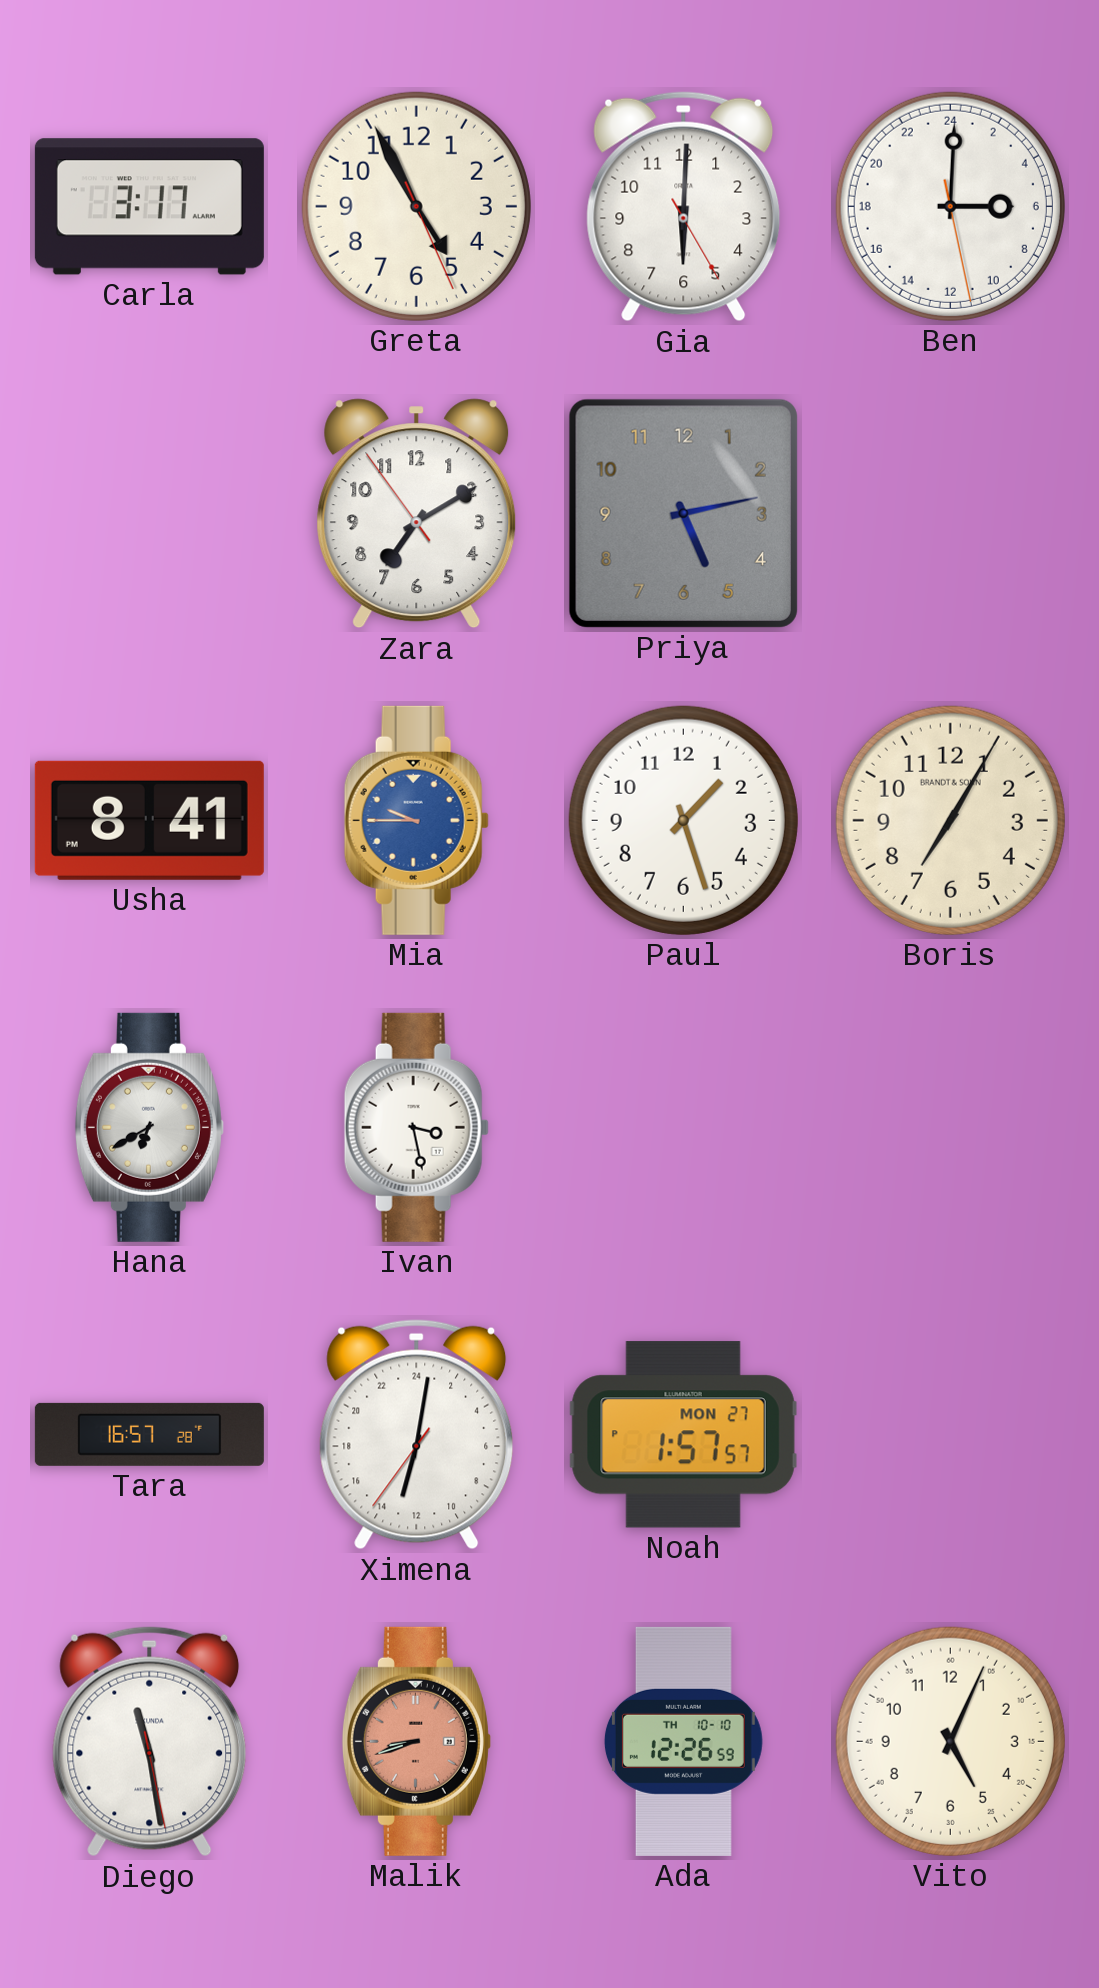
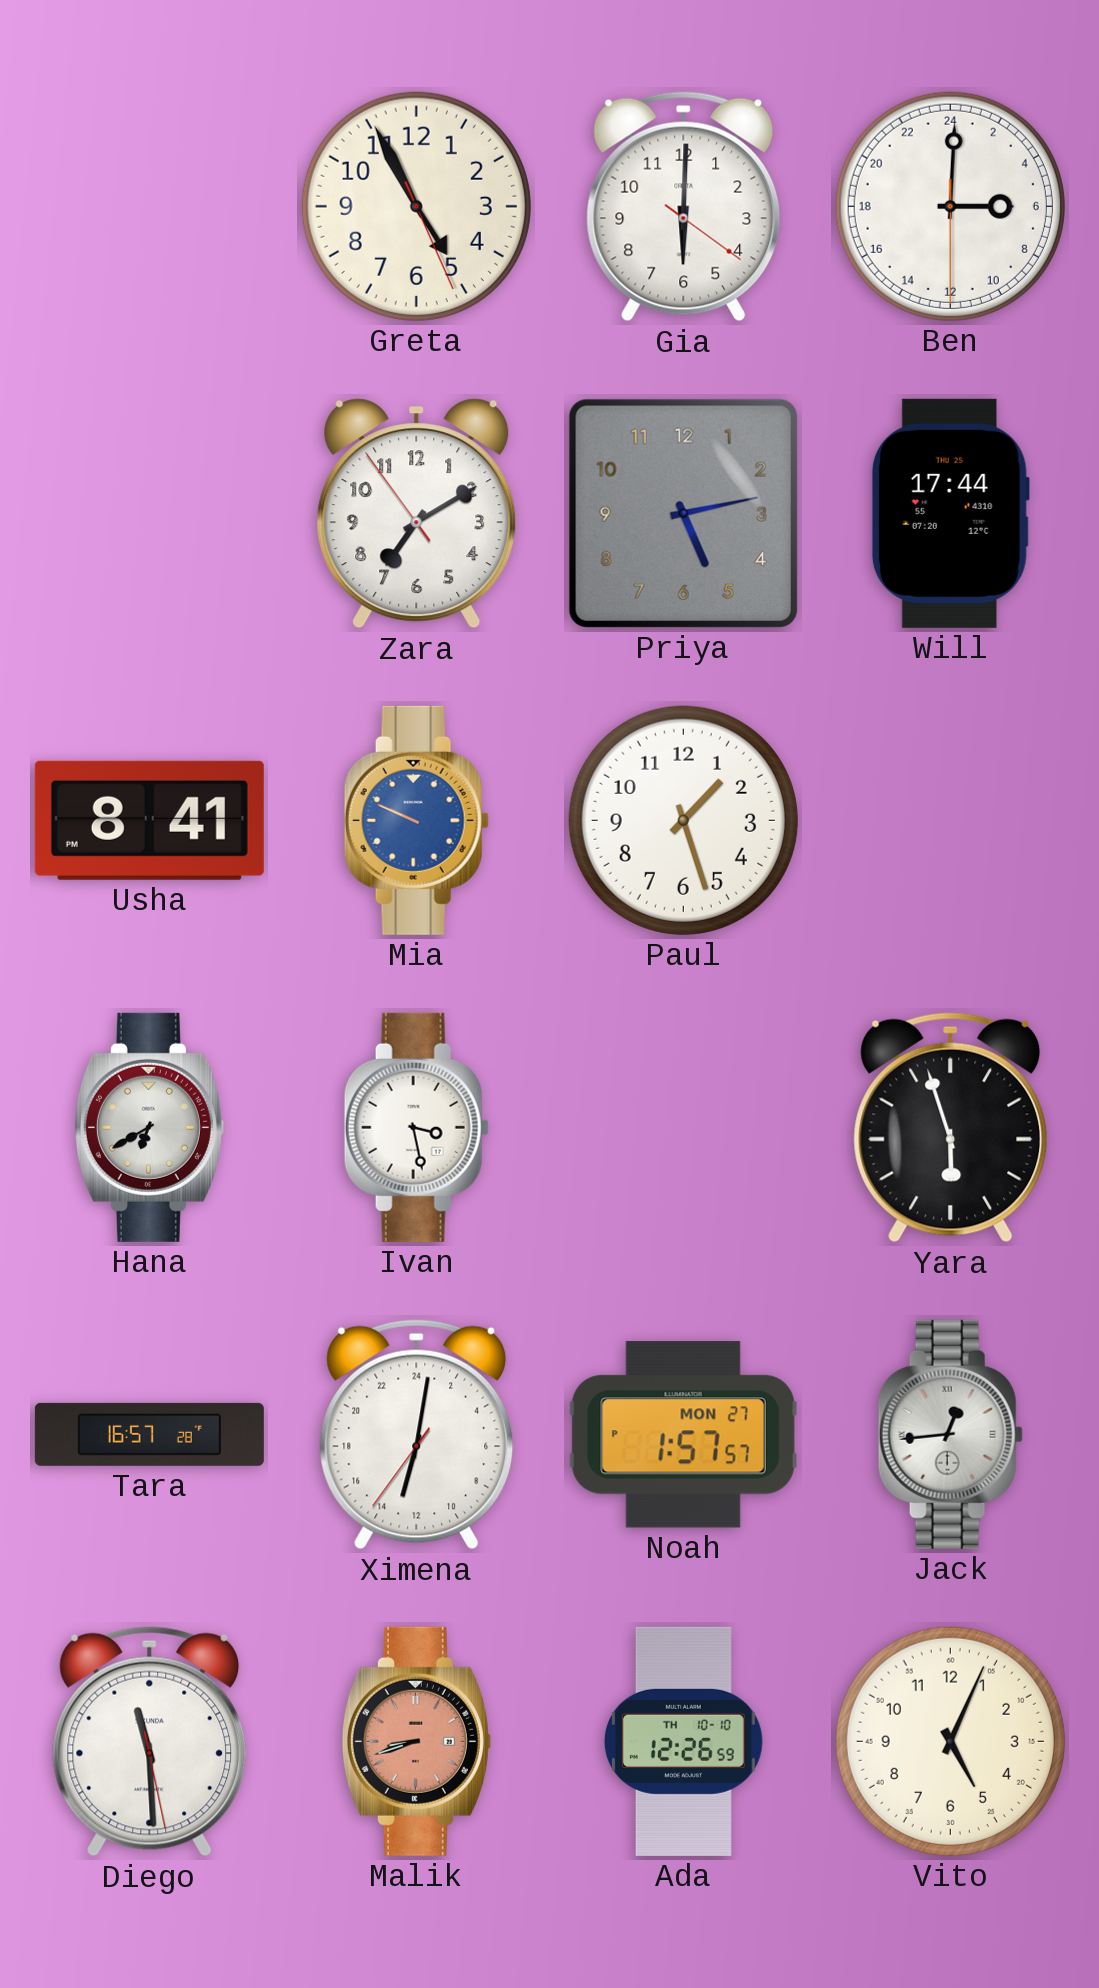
Carla: 3:17 -> none
Gia: 6:00:25 -> 6:00:21
Ben: 6:00:28 -> 6:00:30
Will: none -> 17:44
Mia: 9:45 -> 9:49
Boris: 7:05 -> none
Yara: none -> 5:57
Jack: none -> 12:44
Diego: 11:28 -> 11:29
